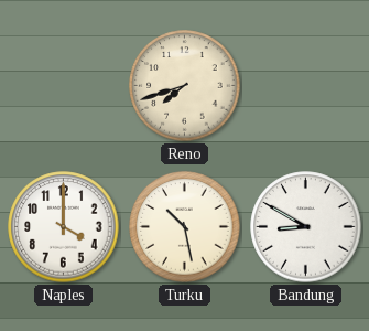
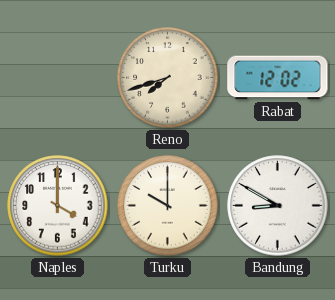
Rabat: none -> 12:02
Turku: 10:28 -> 10:00
